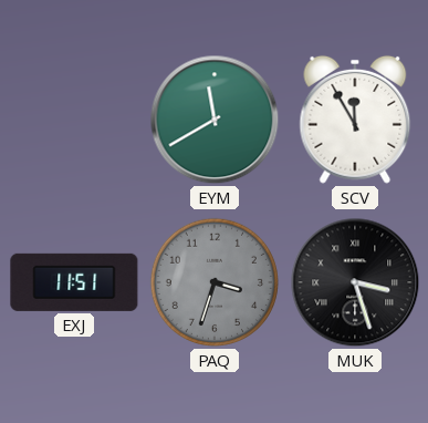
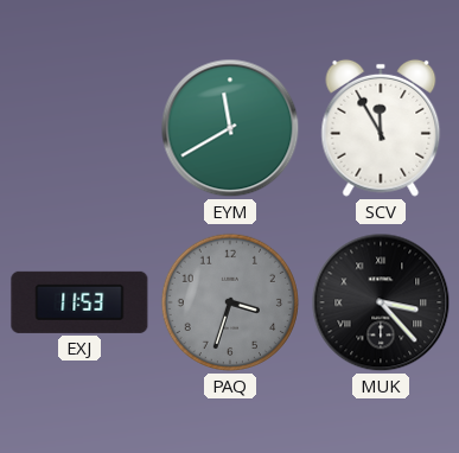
EXJ: 11:51 -> 11:53
MUK: 3:27 -> 3:23
